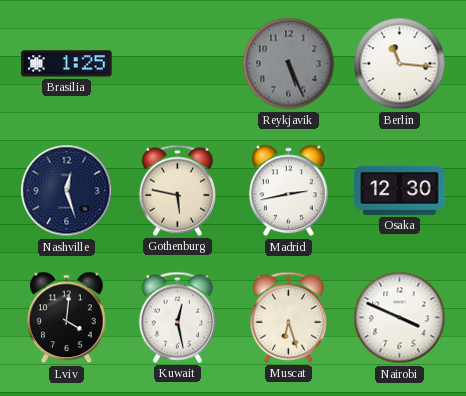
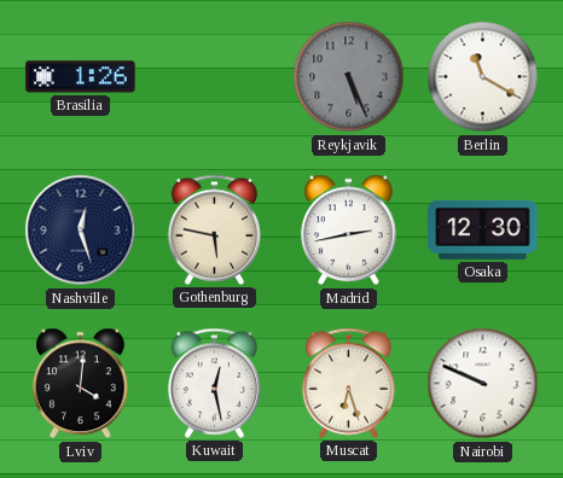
Brasilia: 1:25 -> 1:26
Berlin: 11:16 -> 11:20
Nairobi: 3:49 -> 9:49
